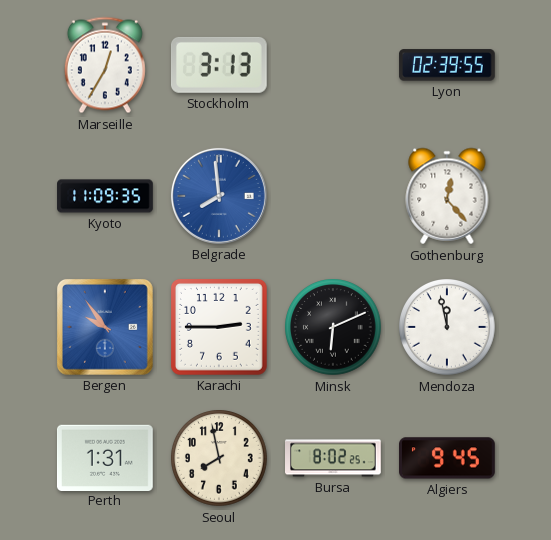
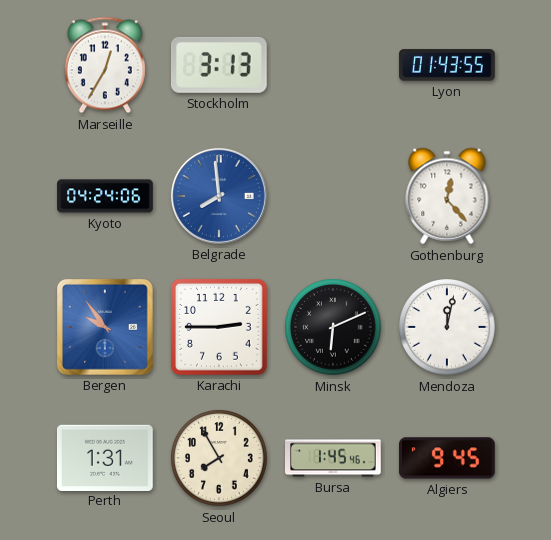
Lyon: 02:39 -> 01:43
Kyoto: 11:09 -> 04:24
Mendoza: 11:58 -> 12:02
Seoul: 7:58 -> 7:55
Bursa: 8:02 -> 1:45
